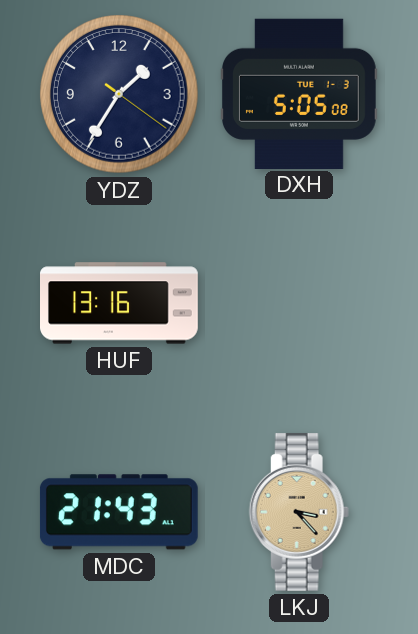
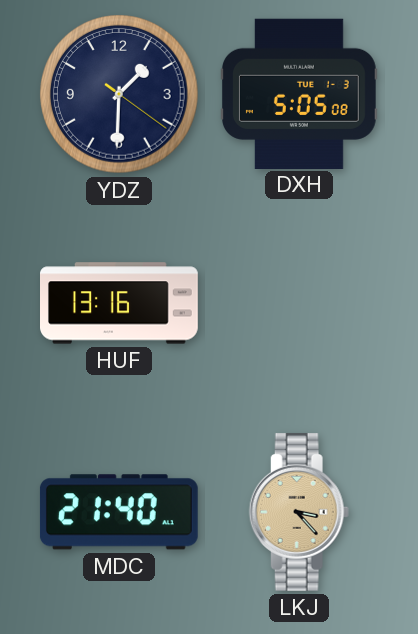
YDZ: 1:35 -> 1:30
MDC: 21:43 -> 21:40
